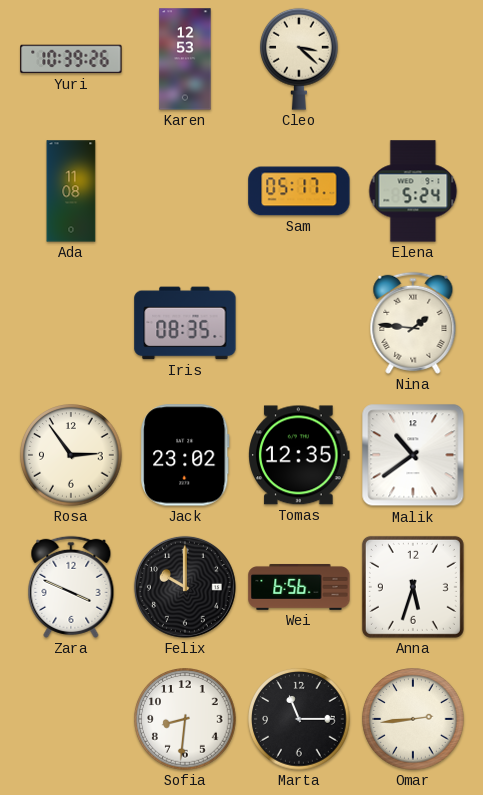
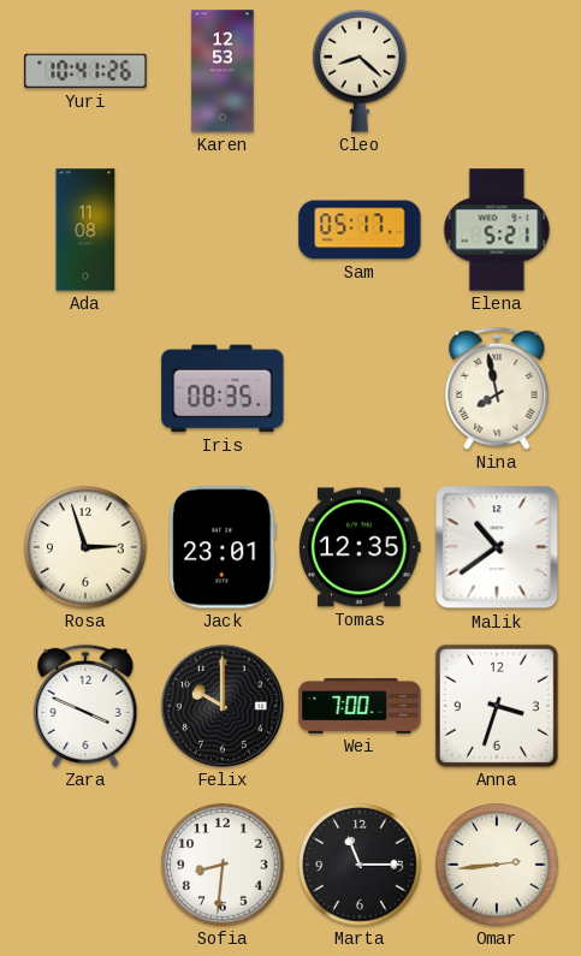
Yuri: 10:39 -> 10:41
Cleo: 3:22 -> 8:22
Elena: 5:24 -> 5:21
Nina: 1:46 -> 7:58
Rosa: 2:54 -> 2:57
Jack: 23:02 -> 23:01
Wei: 6:56 -> 7:00
Anna: 5:33 -> 3:33
